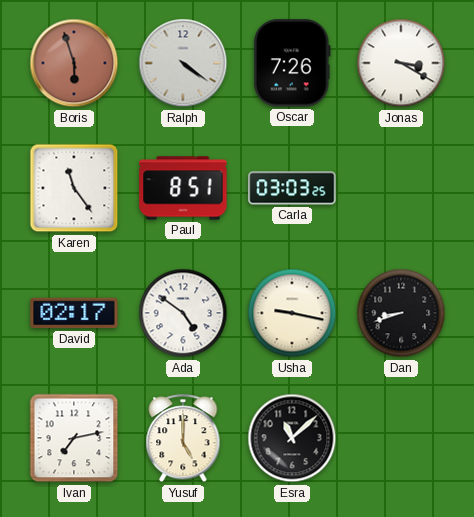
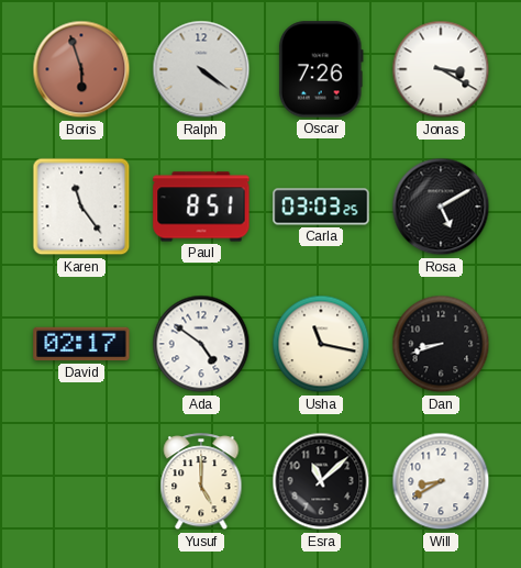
Rosa: none -> 5:10
Usha: 9:17 -> 11:17
Ivan: 7:13 -> none
Will: none -> 8:40
